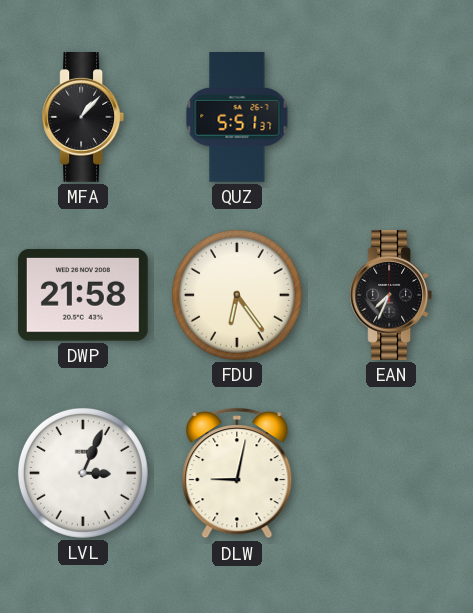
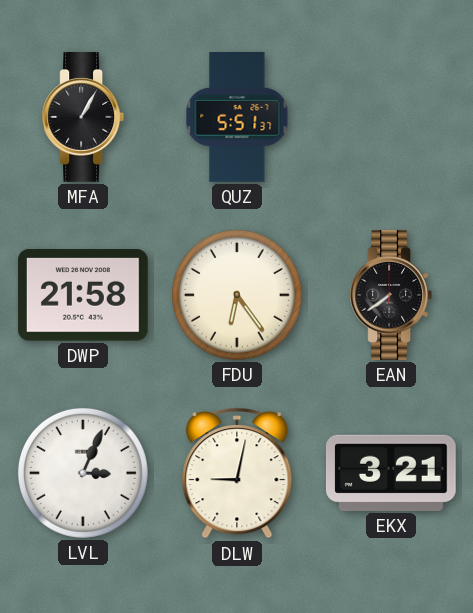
MFA: 1:07 -> 1:05
EAN: 7:34 -> 7:39
EKX: none -> 3:21
